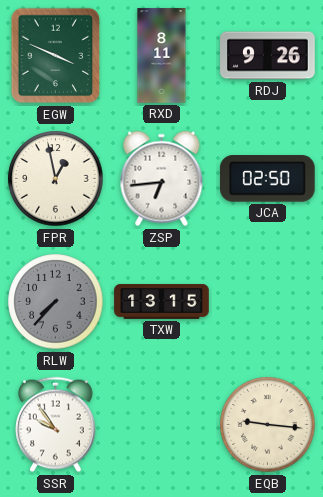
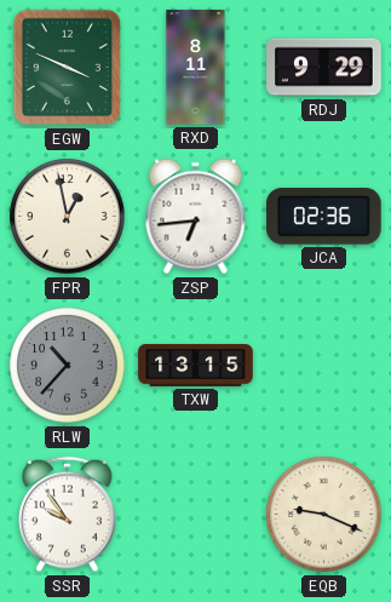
RDJ: 9:26 -> 9:29
JCA: 02:50 -> 02:36
RLW: 7:37 -> 10:37
EQB: 9:16 -> 9:19
